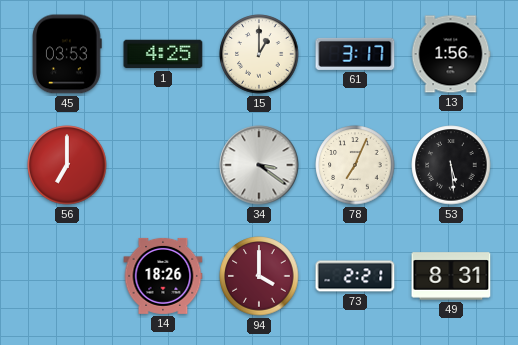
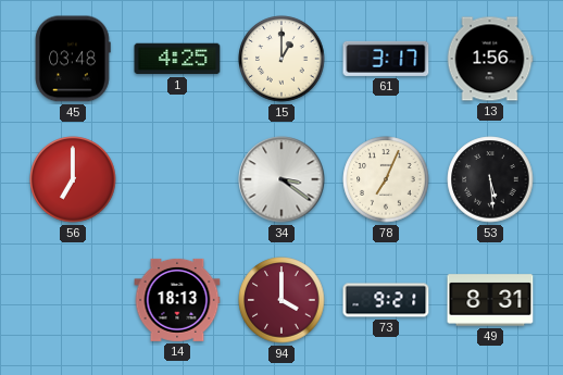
45: 03:53 -> 03:48
14: 18:26 -> 18:13
73: 2:21 -> 9:21
